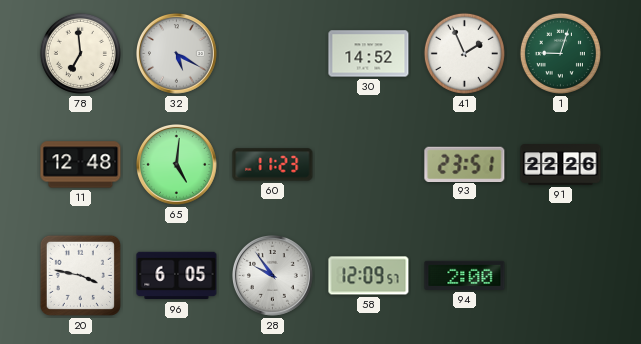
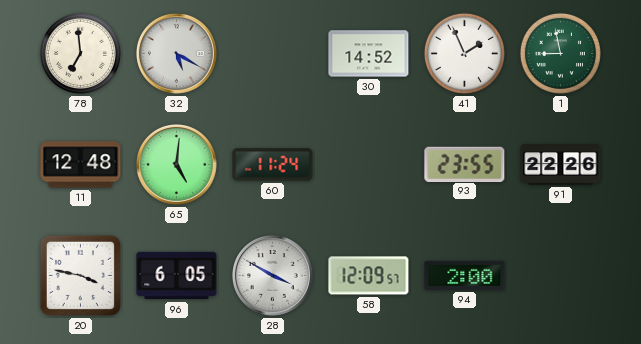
1: 9:03 -> 8:58
60: 11:23 -> 11:24
93: 23:51 -> 23:55
28: 9:54 -> 3:50
